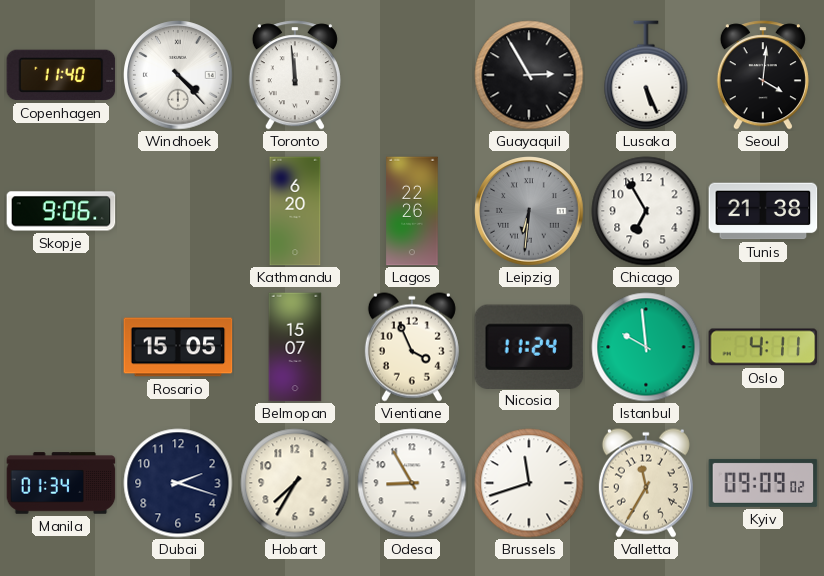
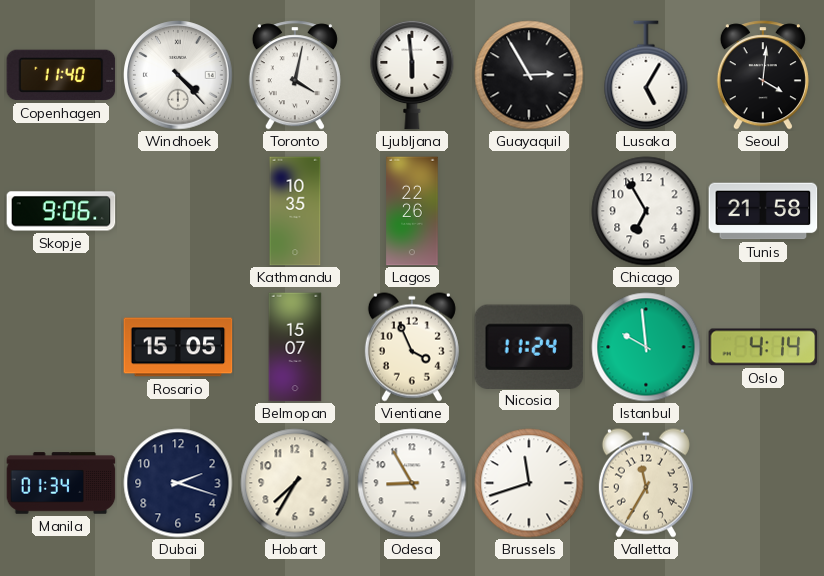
Toronto: 11:59 -> 4:02
Ljubljana: none -> 5:59
Lusaka: 5:26 -> 5:05
Kathmandu: 6:20 -> 10:35
Leipzig: 6:31 -> none
Tunis: 21:38 -> 21:58
Oslo: 4:11 -> 4:14
Kyiv: 09:09 -> none
